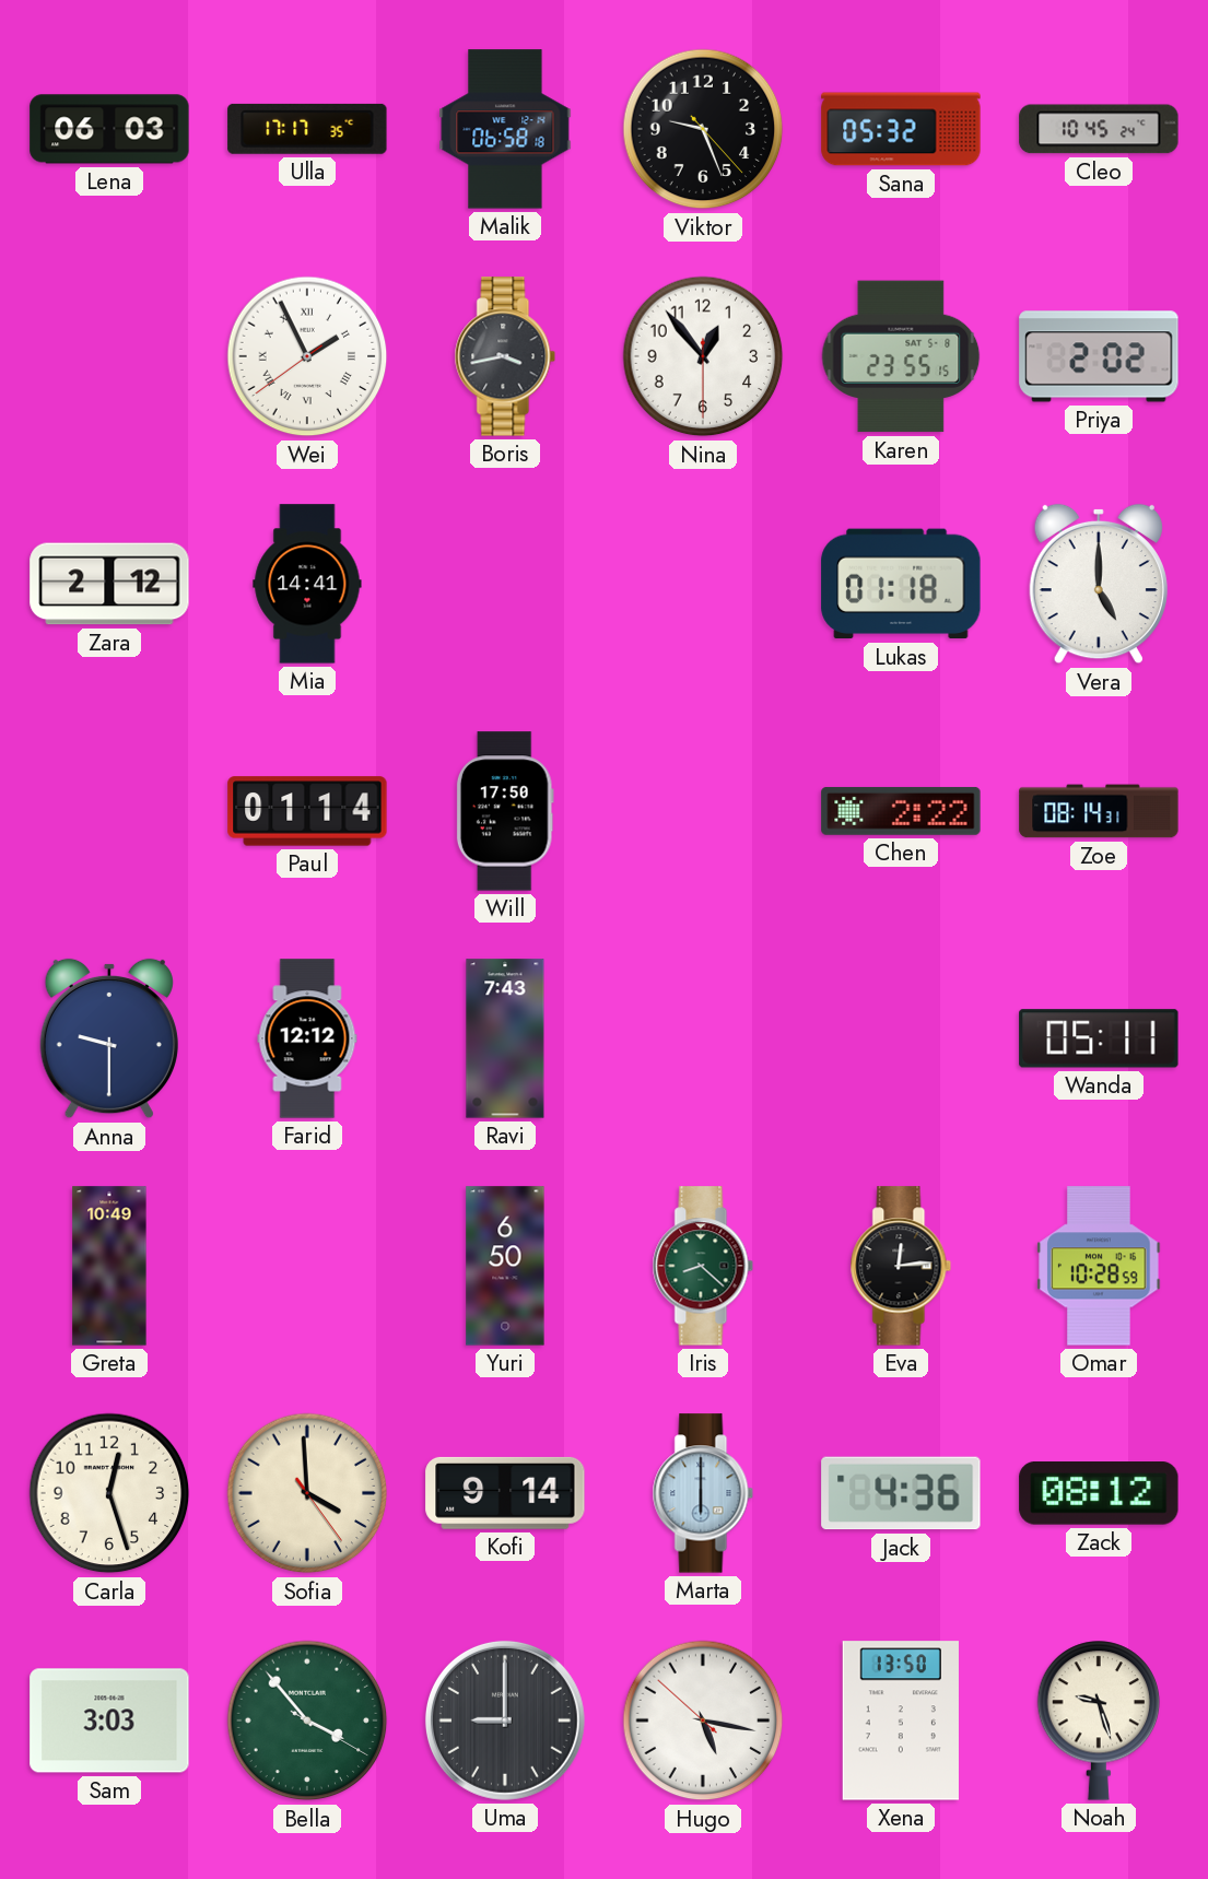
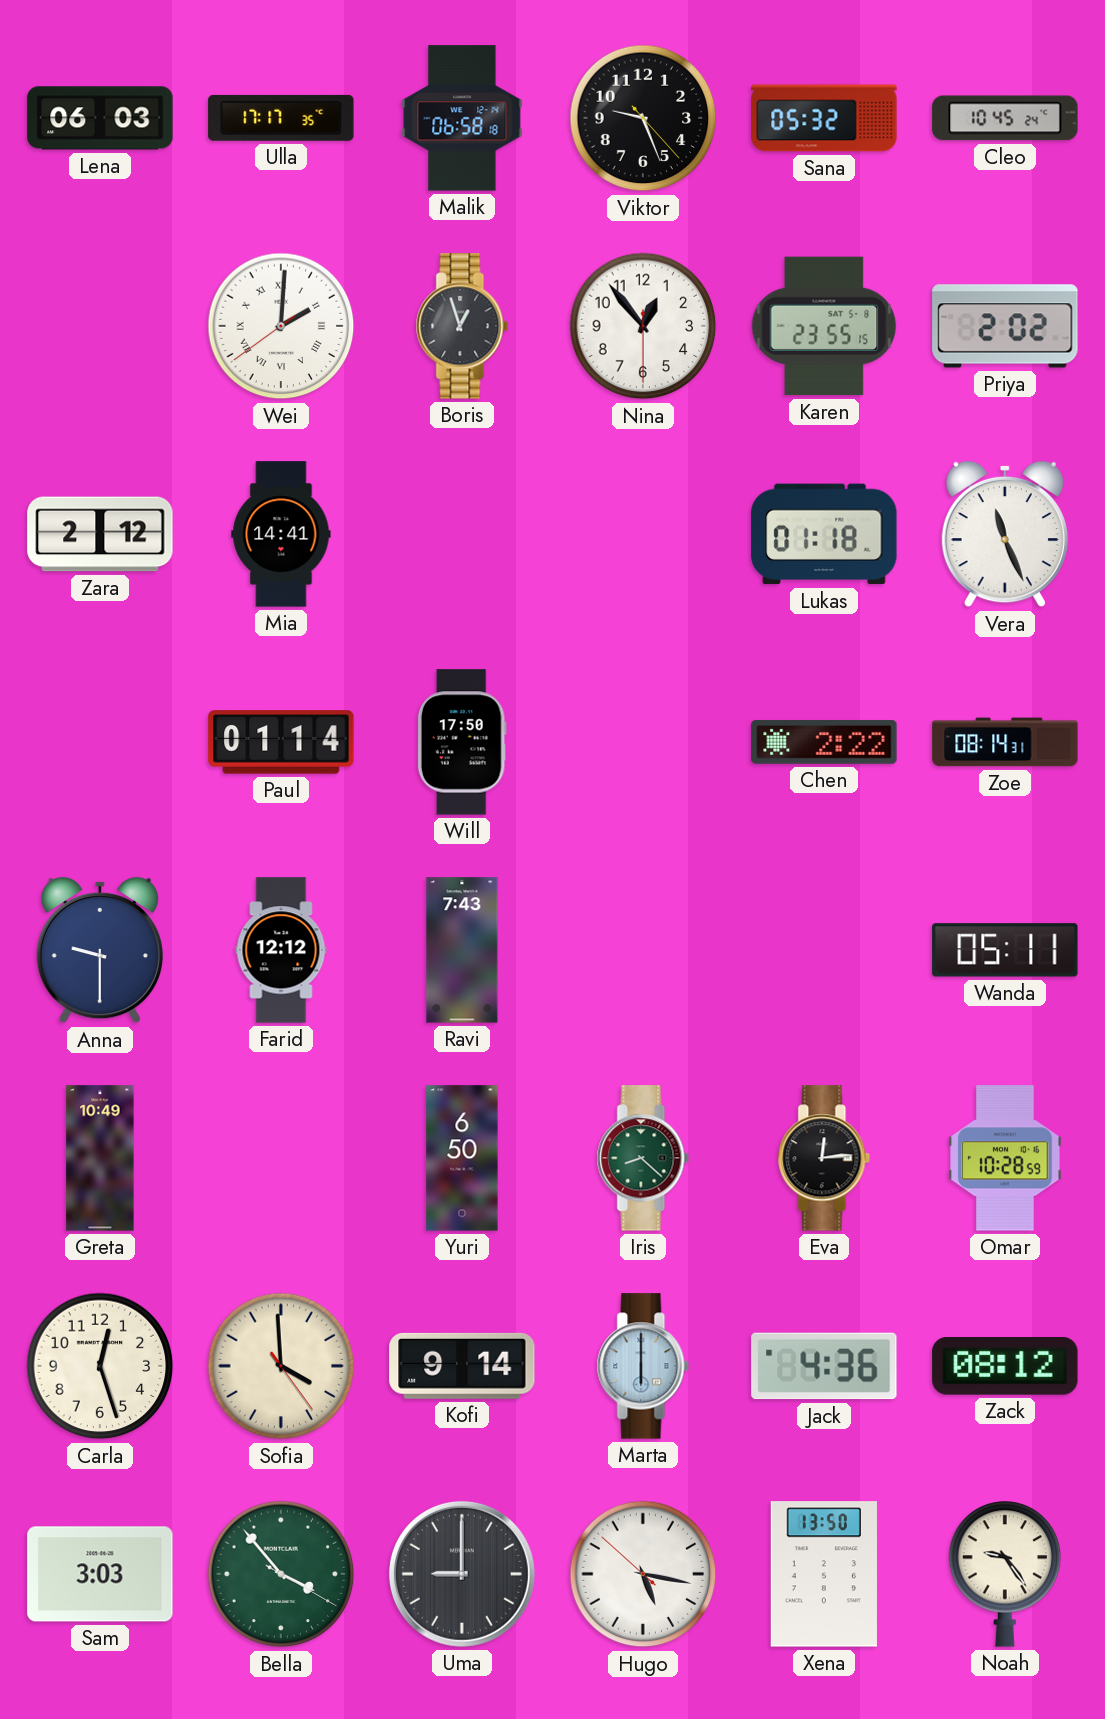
Wei: 1:55 -> 2:00
Boris: 3:43 -> 12:57
Vera: 5:00 -> 11:26
Noah: 9:27 -> 9:24
